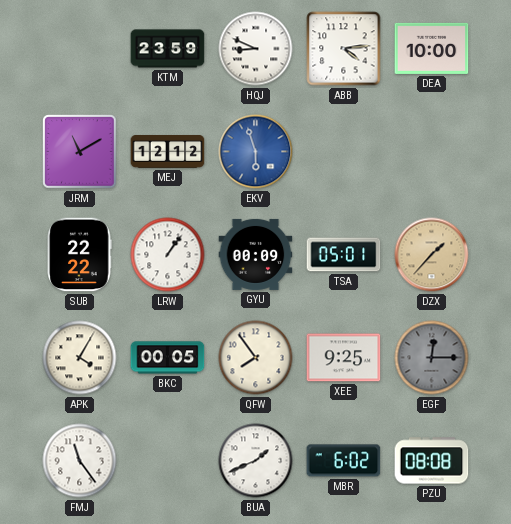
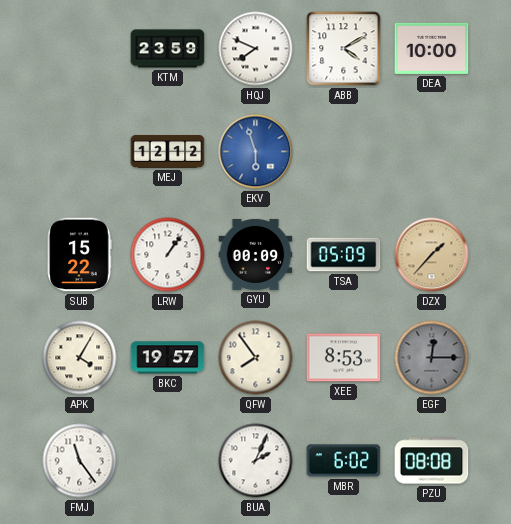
HQJ: 8:49 -> 7:49
ABB: 4:14 -> 4:10
JRM: 11:10 -> none
SUB: 22:22 -> 15:22
TSA: 05:01 -> 05:09
BKC: 00:05 -> 19:57
XEE: 9:25 -> 8:53
BUA: 1:41 -> 2:04
